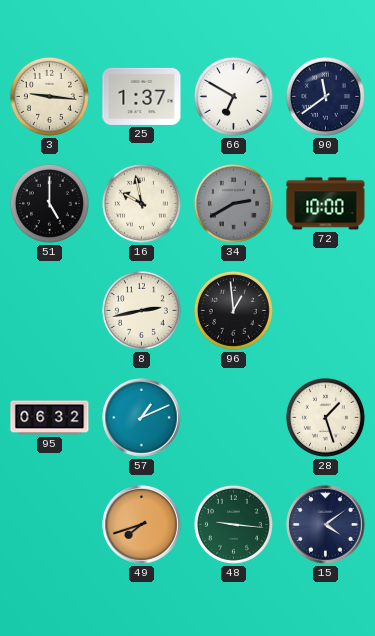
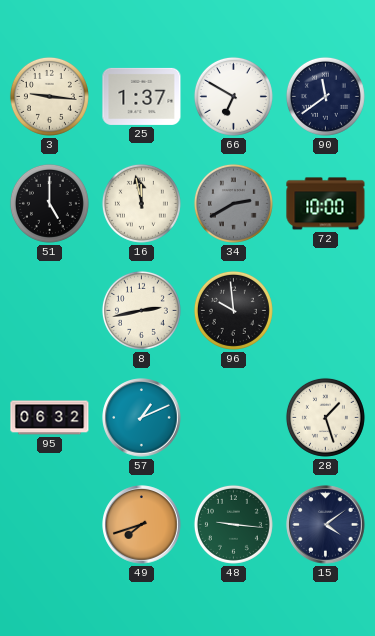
16: 9:58 -> 11:58
96: 12:59 -> 9:59
